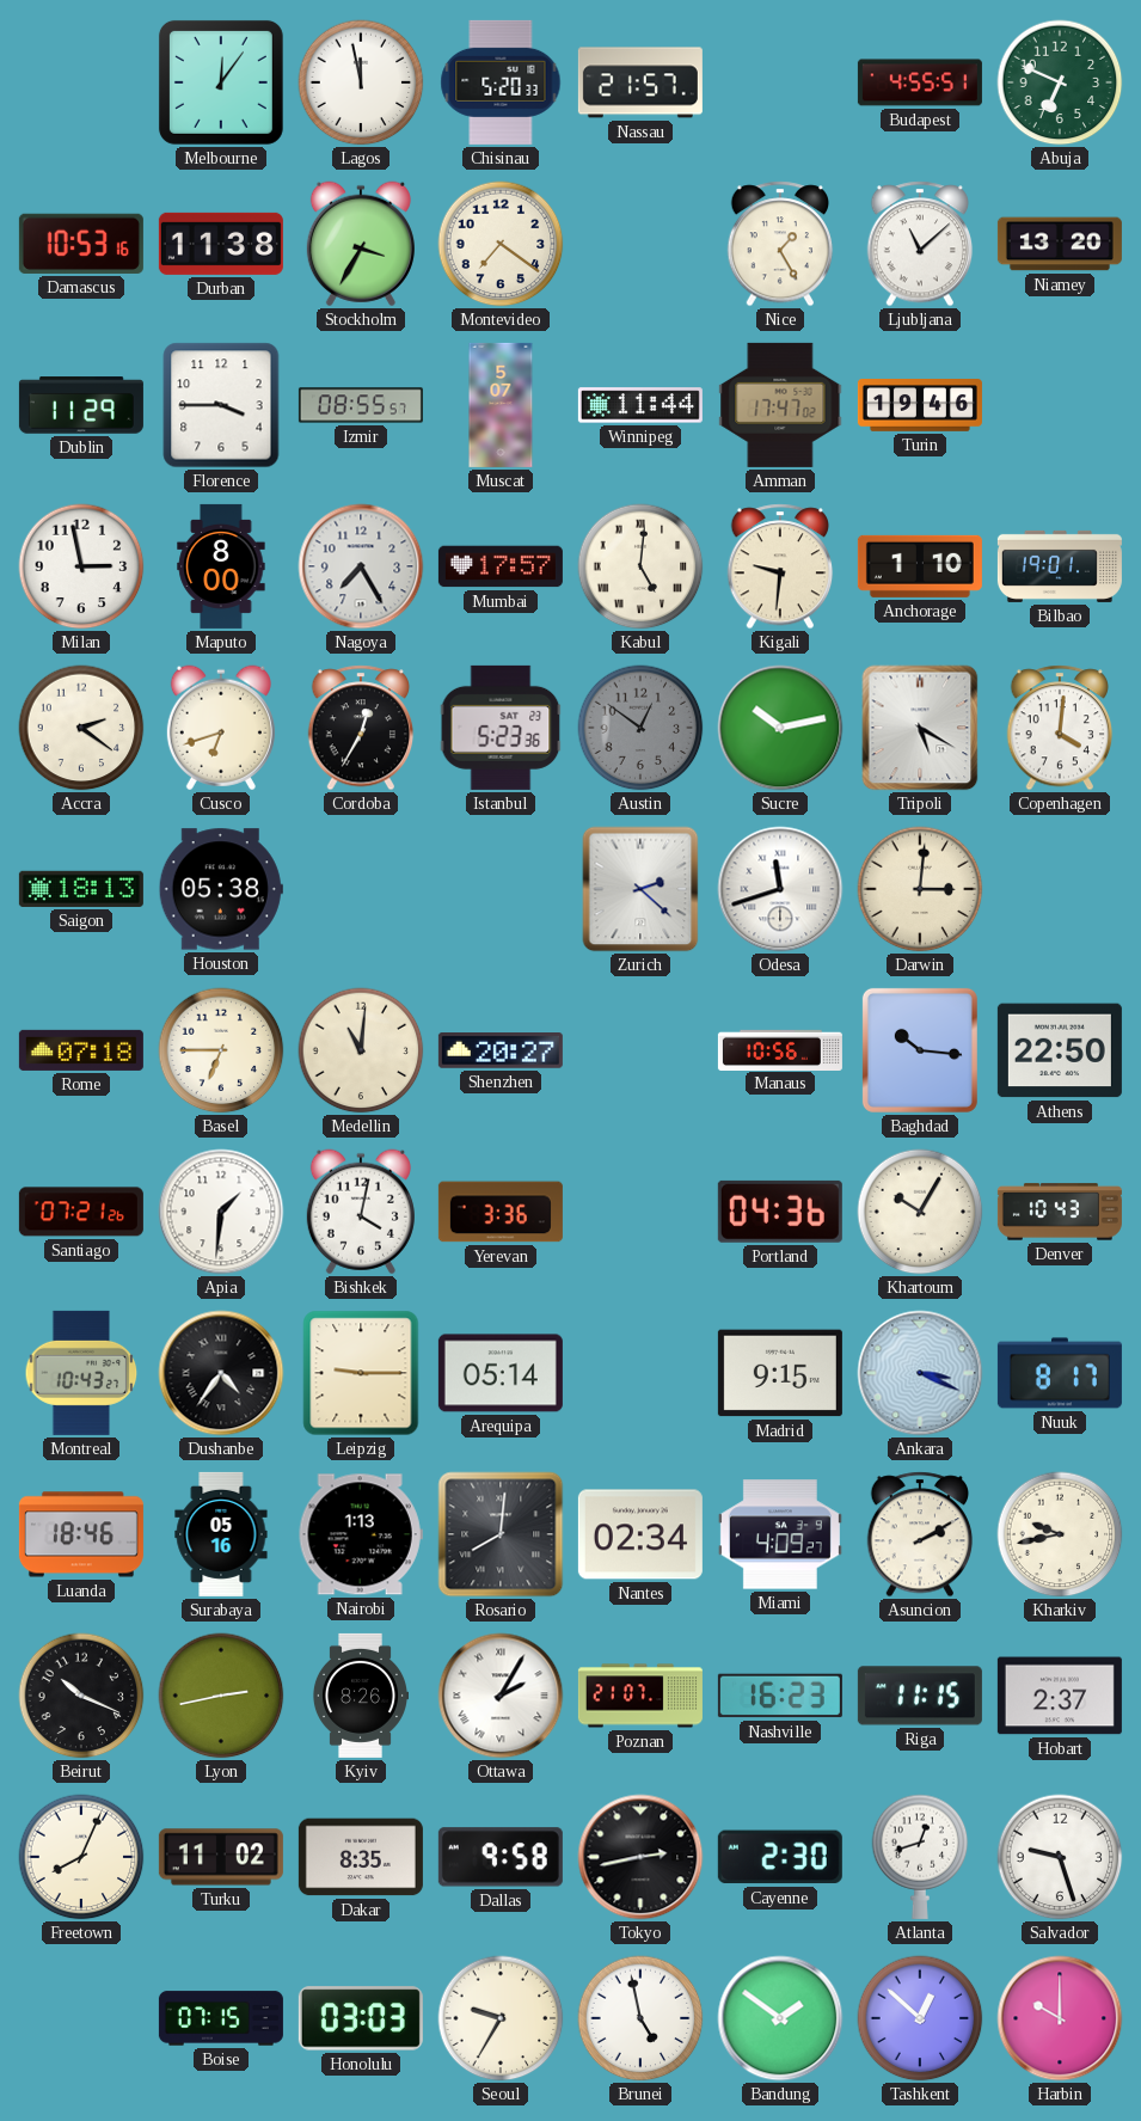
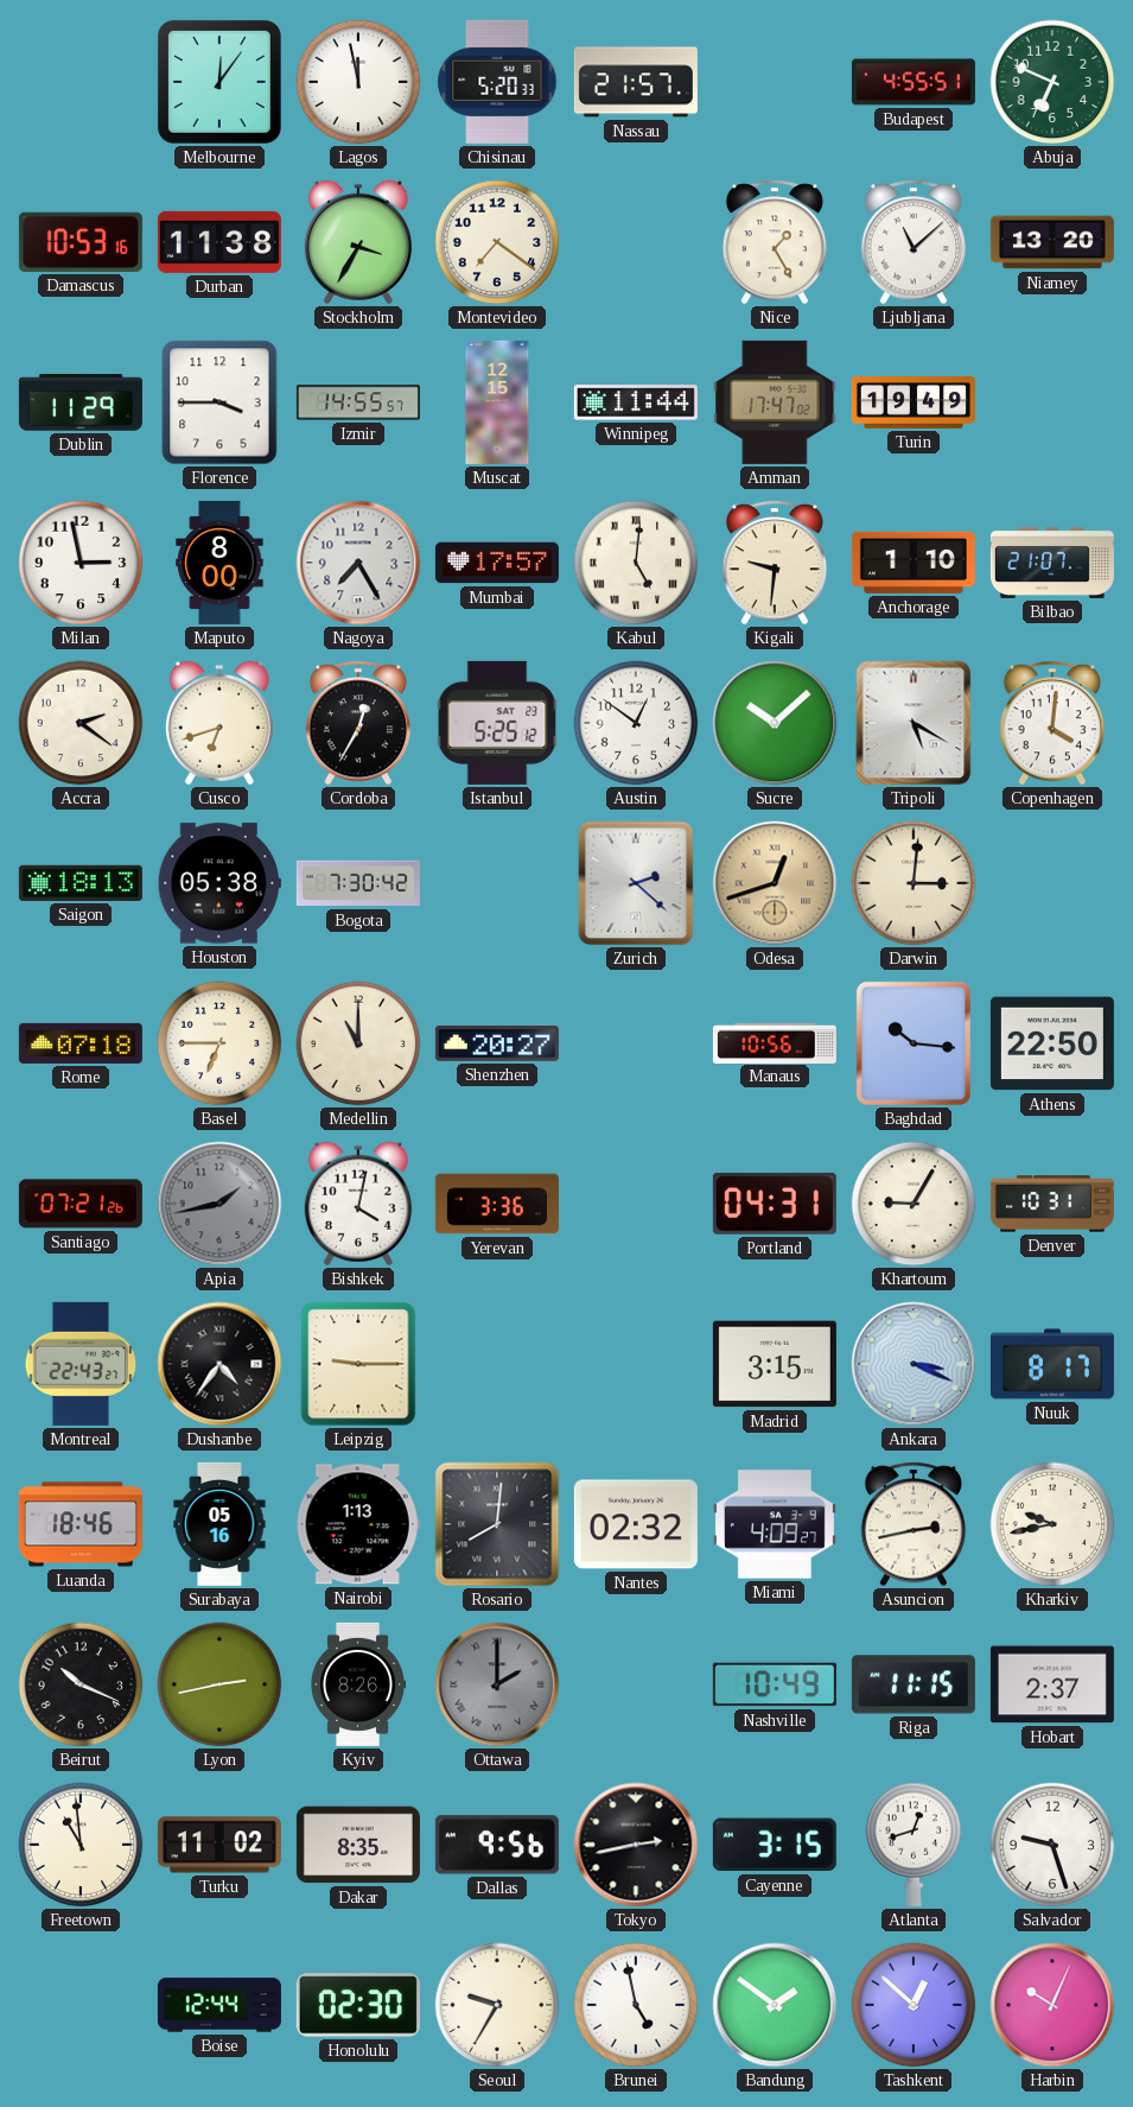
Izmir: 08:55 -> 14:55
Muscat: 5:07 -> 12:15
Turin: 19:46 -> 19:49
Bilbao: 19:01 -> 21:07
Istanbul: 5:23 -> 5:25
Austin dial: grey -> white
Sucre: 10:13 -> 10:08
Bogota: none -> 7:30
Odesa: 11:42 -> 12:42
Odesa dial: white -> champagne
Medellin: 11:01 -> 11:00
Apia: 1:31 -> 1:43
Apia dial: white -> grey
Portland: 04:36 -> 04:31
Khartoum: 10:05 -> 9:05
Denver: 10:43 -> 10:31
Montreal: 10:43 -> 22:43
Arequipa: 05:14 -> none
Madrid: 9:15 -> 3:15
Nantes: 02:34 -> 02:32
Asuncion: 2:10 -> 2:43
Ottawa: 2:05 -> 2:00
Ottawa dial: white -> grey
Poznan: 21:07 -> none
Nashville: 16:23 -> 10:49
Freetown: 8:04 -> 10:59
Dallas: 9:58 -> 9:56
Cayenne: 2:30 -> 3:15
Boise: 07:15 -> 12:44
Honolulu: 03:03 -> 02:30
Harbin: 10:00 -> 10:04
